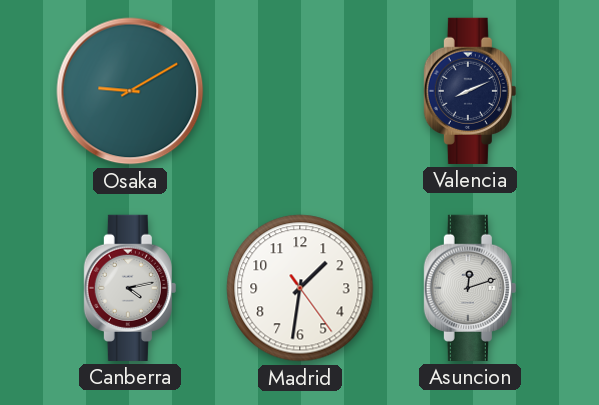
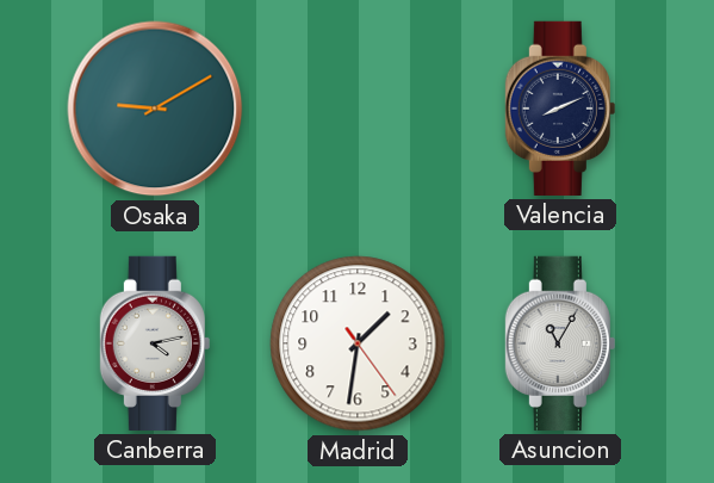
Asuncion: 12:12 -> 11:05
